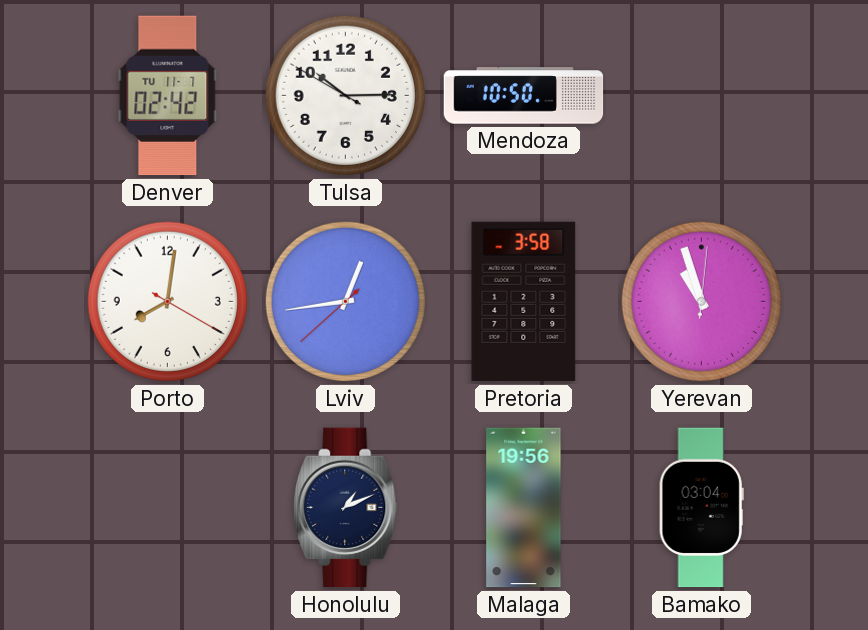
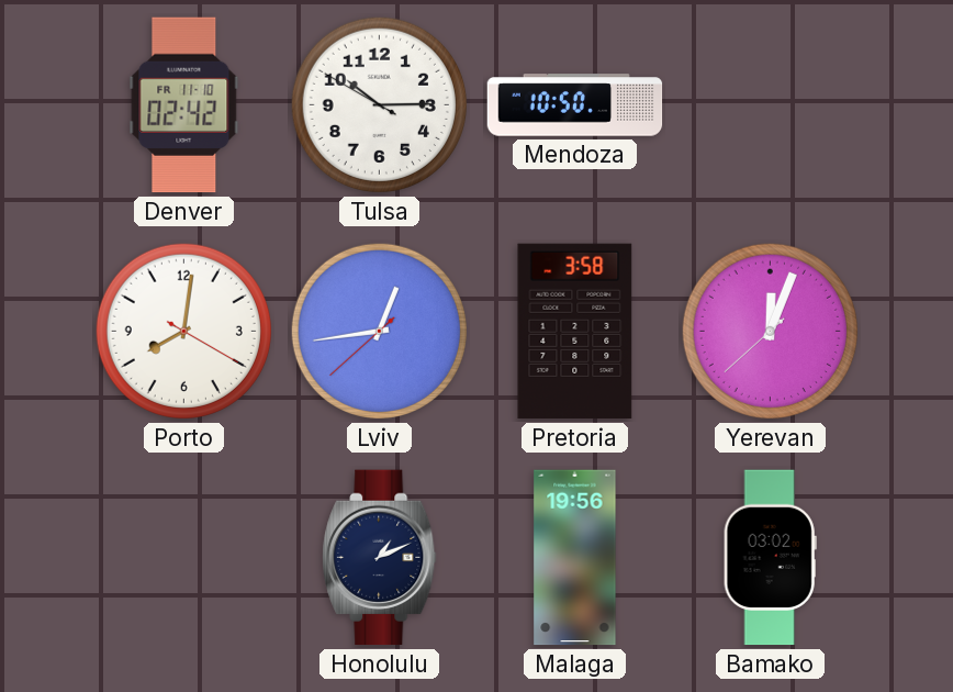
Denver date: TU 11-7 -> FR 11-10
Yerevan: 10:57 -> 12:03
Bamako: 03:04 -> 03:02
